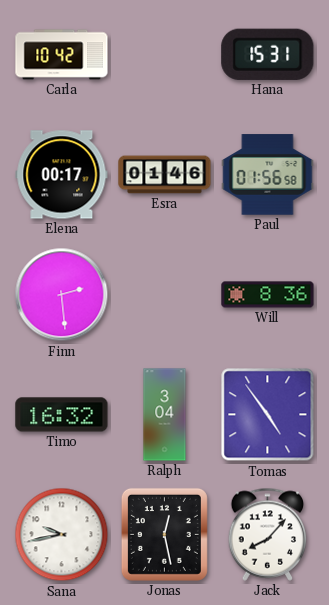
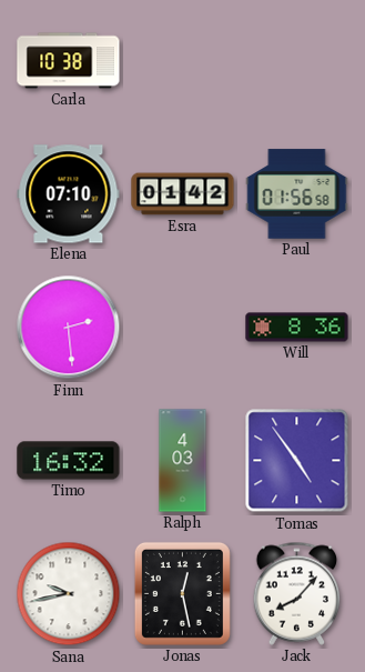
Carla: 10:42 -> 10:38
Hana: 15:31 -> none
Elena: 00:17 -> 07:10
Esra: 01:46 -> 01:42
Ralph: 3:04 -> 4:03
